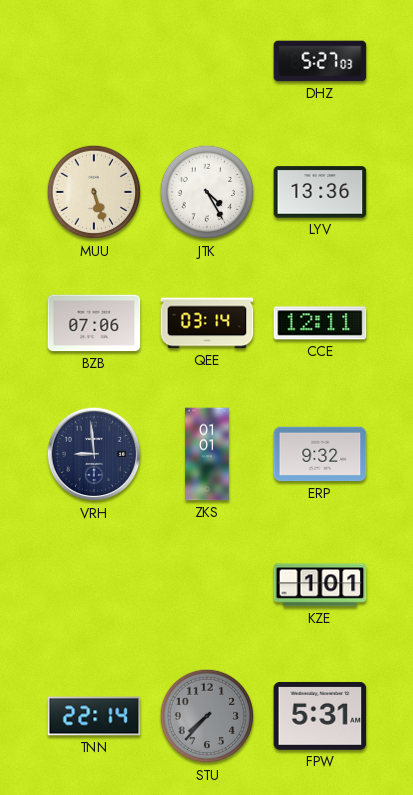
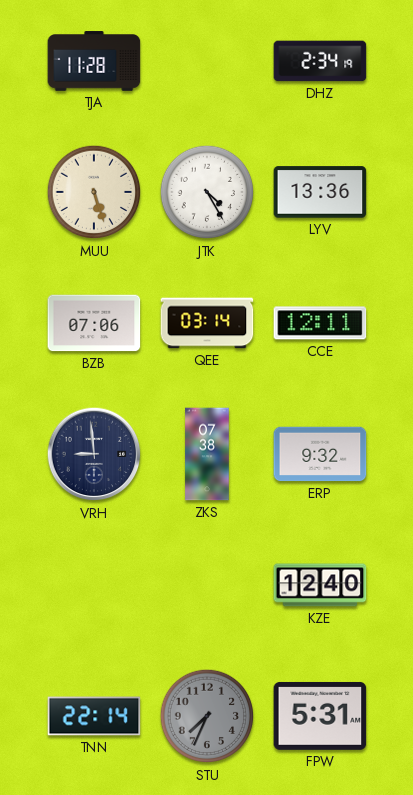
TJA: none -> 11:28
DHZ: 5:27 -> 2:34
ZKS: 01:01 -> 07:38
KZE: 1:01 -> 12:40
STU: 7:37 -> 7:34
